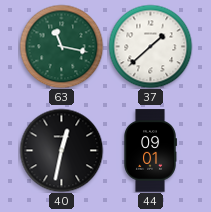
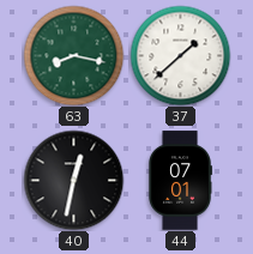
63: 11:17 -> 8:17
44: 09:01 -> 07:01
